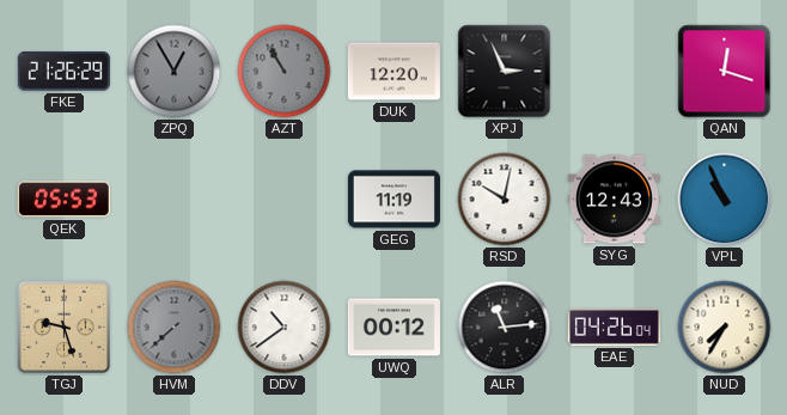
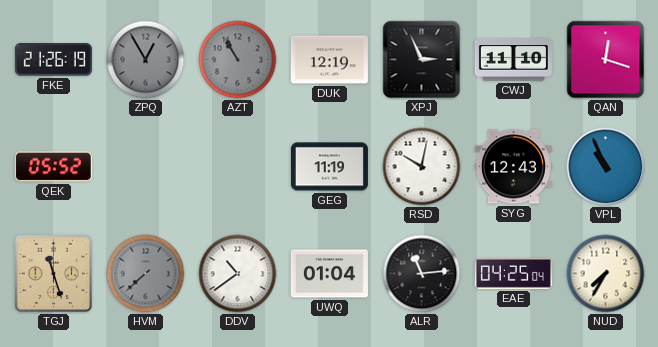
FKE: 21:26:29 -> 21:26:19
DUK: 12:20 -> 12:19
CWJ: none -> 11:10
QEK: 05:53 -> 05:52
TGJ: 9:27 -> 11:27
UWQ: 00:12 -> 01:04
EAE: 04:26 -> 04:25
